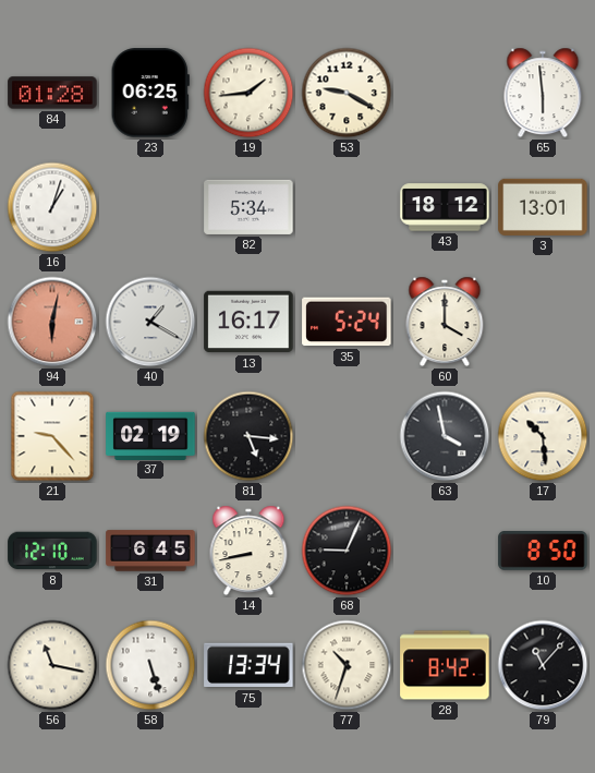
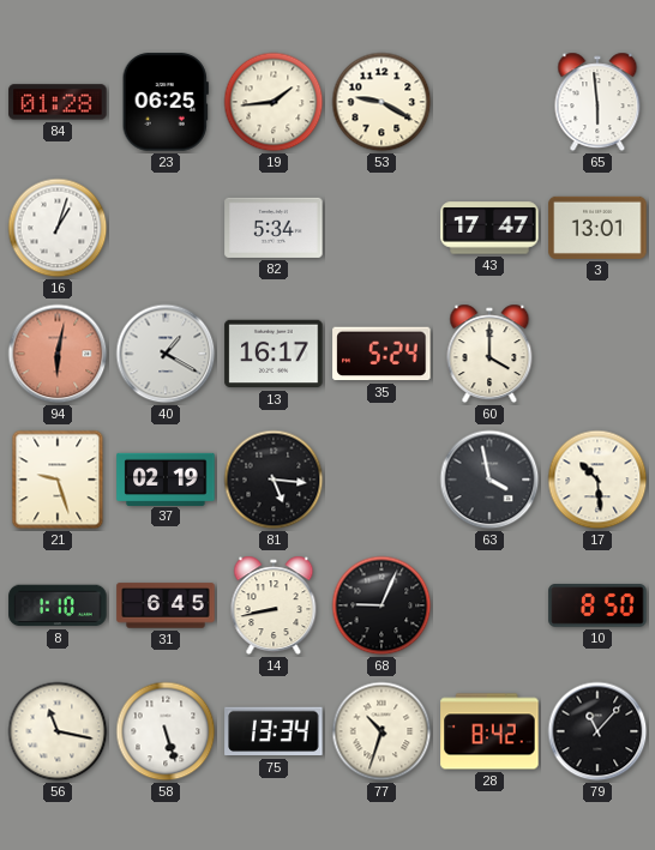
43: 18:12 -> 17:47
21: 9:23 -> 9:27
8: 12:10 -> 1:10
